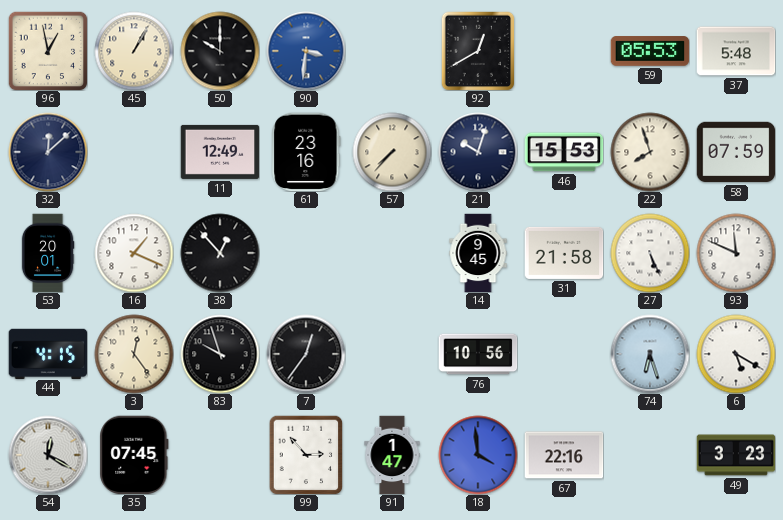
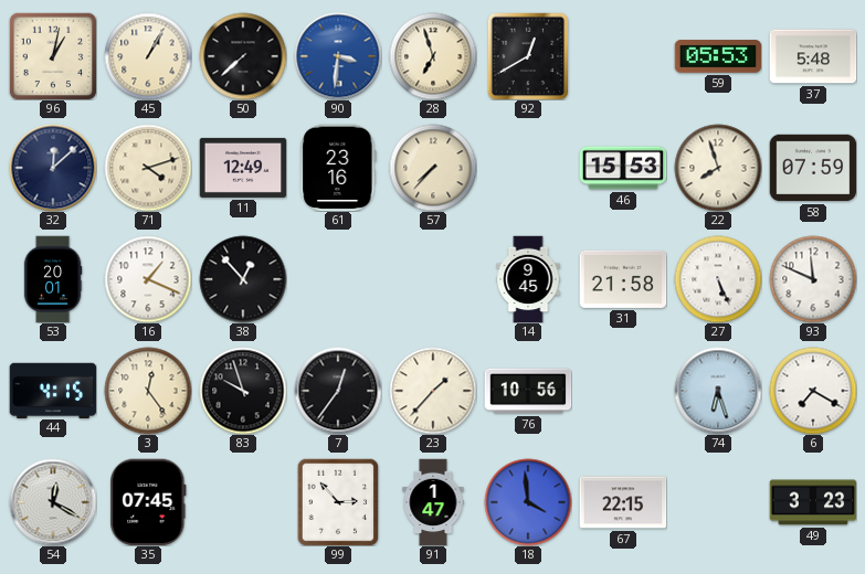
96: 12:58 -> 1:02
50: 10:00 -> 7:38
28: none -> 6:57
71: none -> 4:12
21: 10:03 -> none
23: none -> 1:37
6: 5:20 -> 7:20
67: 22:16 -> 22:15
